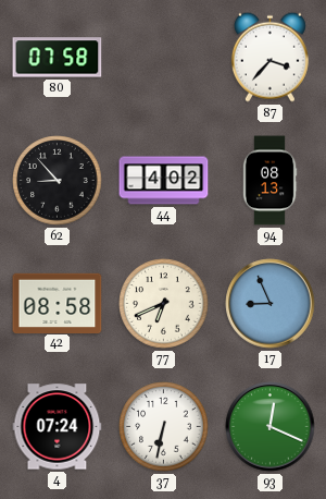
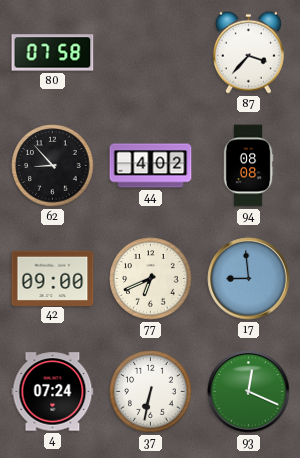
94: 08:13 -> 08:08
42: 08:58 -> 09:00
17: 8:56 -> 8:59
